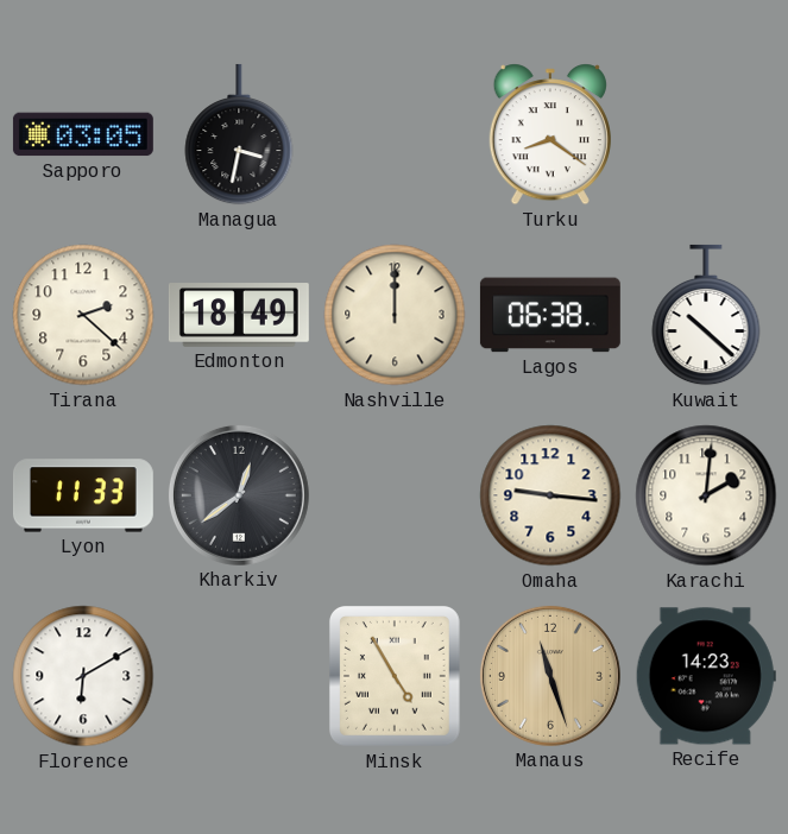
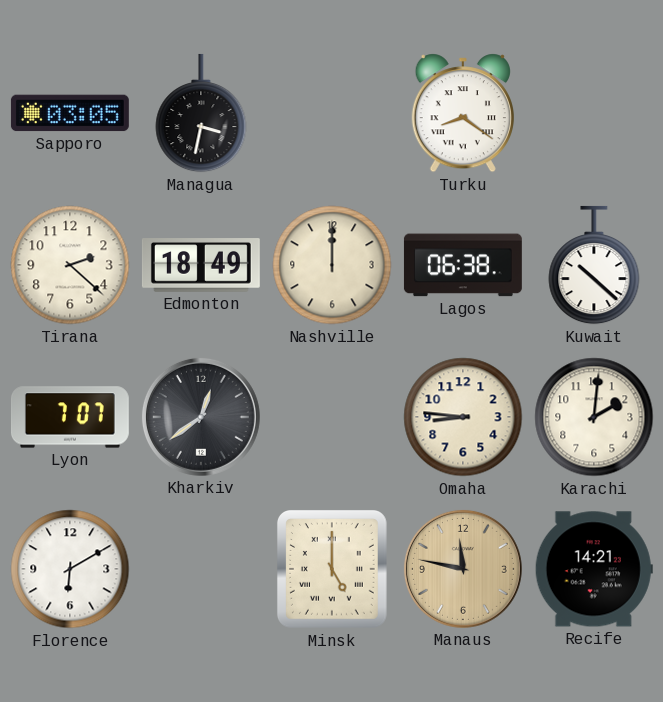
Lyon: 11:33 -> 7:07
Omaha: 9:16 -> 8:46
Minsk: 4:55 -> 5:00
Manaus: 11:27 -> 11:47
Recife: 14:23 -> 14:21
